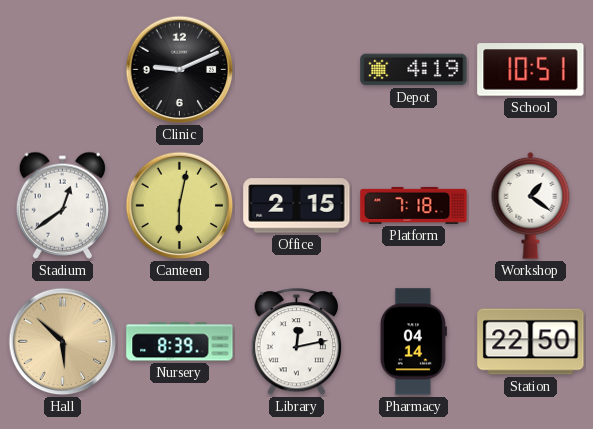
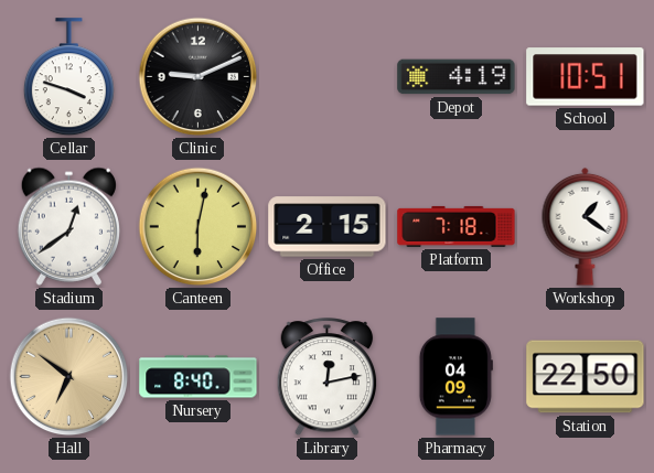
Cellar: none -> 3:48
Hall: 5:52 -> 6:51
Nursery: 8:39 -> 8:40
Pharmacy: 04:14 -> 04:09
